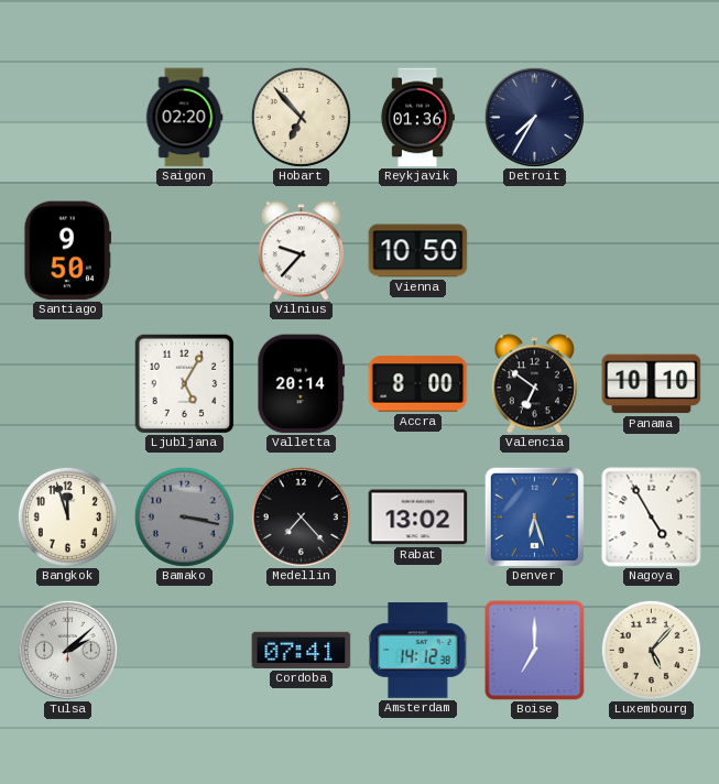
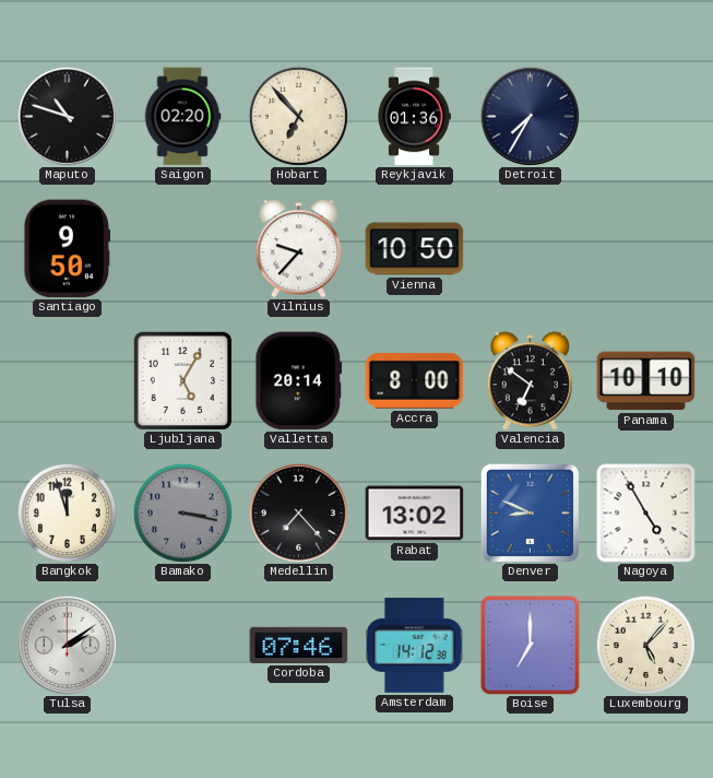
Maputo: none -> 10:48
Denver: 6:27 -> 8:49
Tulsa: 2:08 -> 2:09
Cordoba: 07:41 -> 07:46
